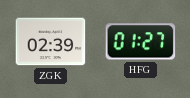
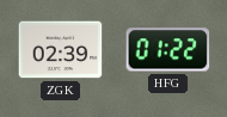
HFG: 01:27 -> 01:22
